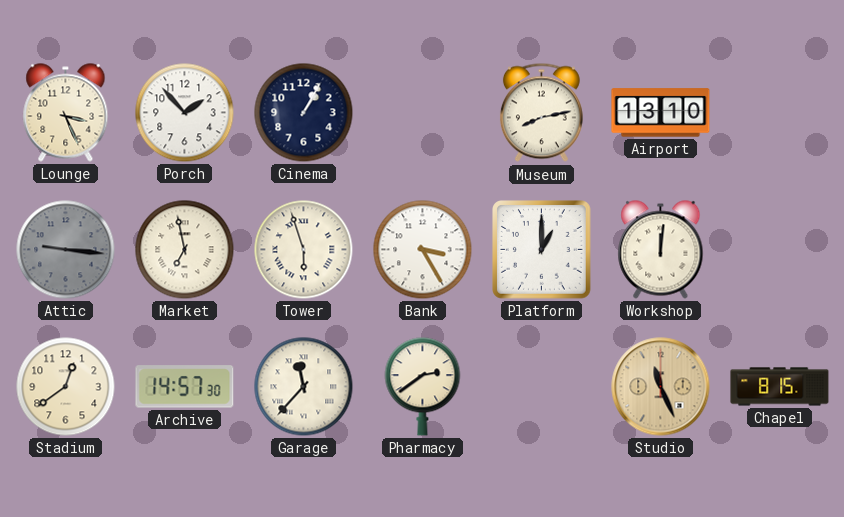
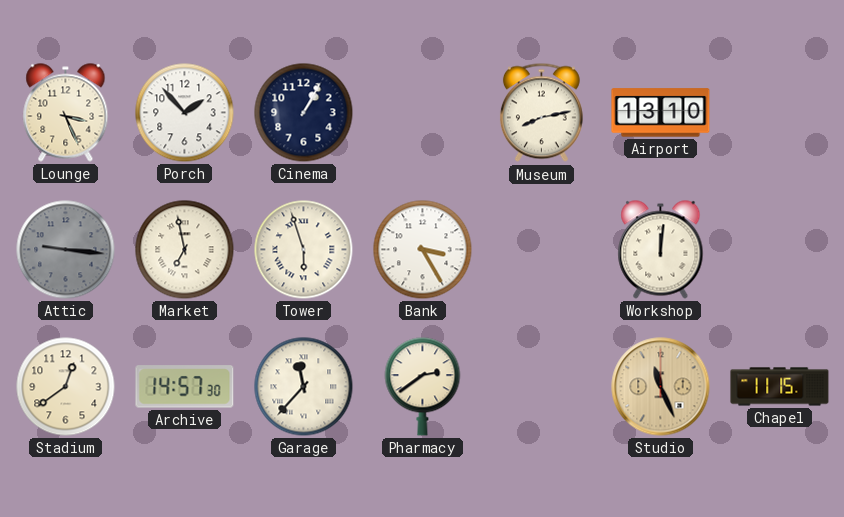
Platform: 1:00 -> none
Chapel: 8:15 -> 11:15
